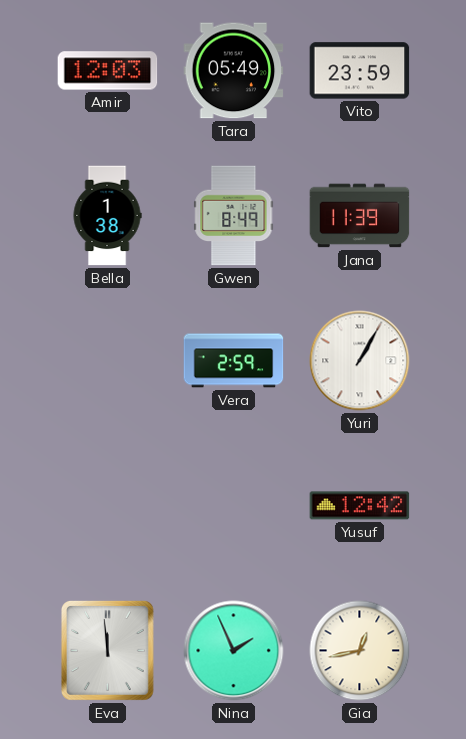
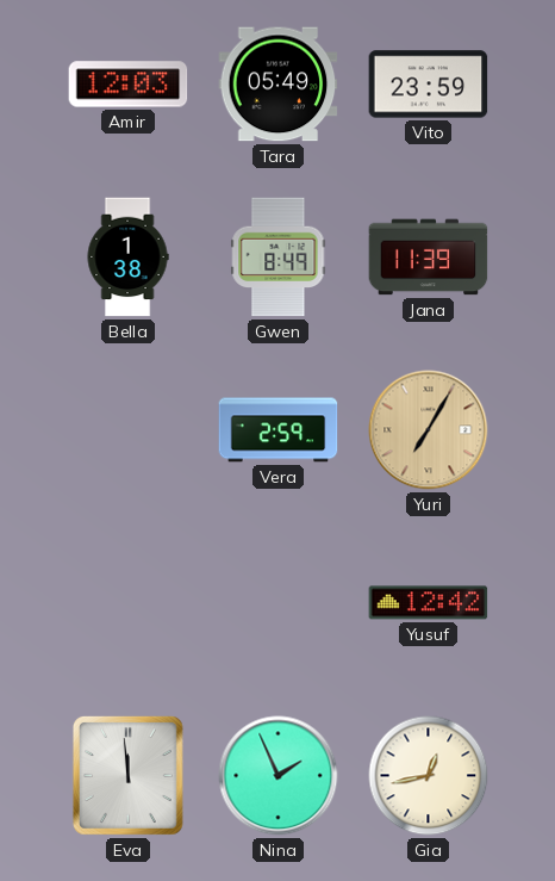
Yuri: 1:05 -> 7:05
Yuri dial: white -> champagne
